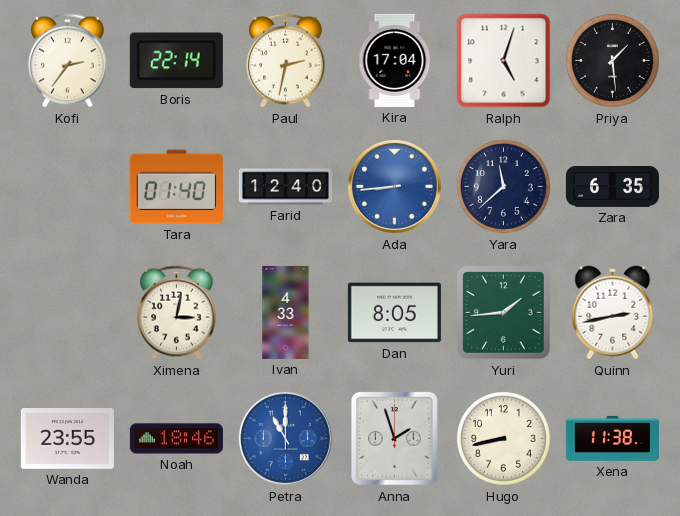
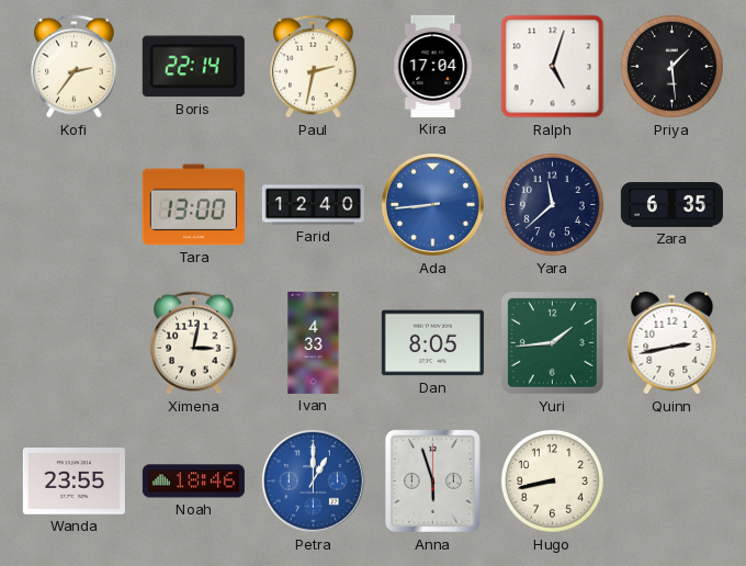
Tara: 01:40 -> 13:00
Petra: 11:00 -> 1:00
Anna: 1:57 -> 5:57
Xena: 11:38 -> none
